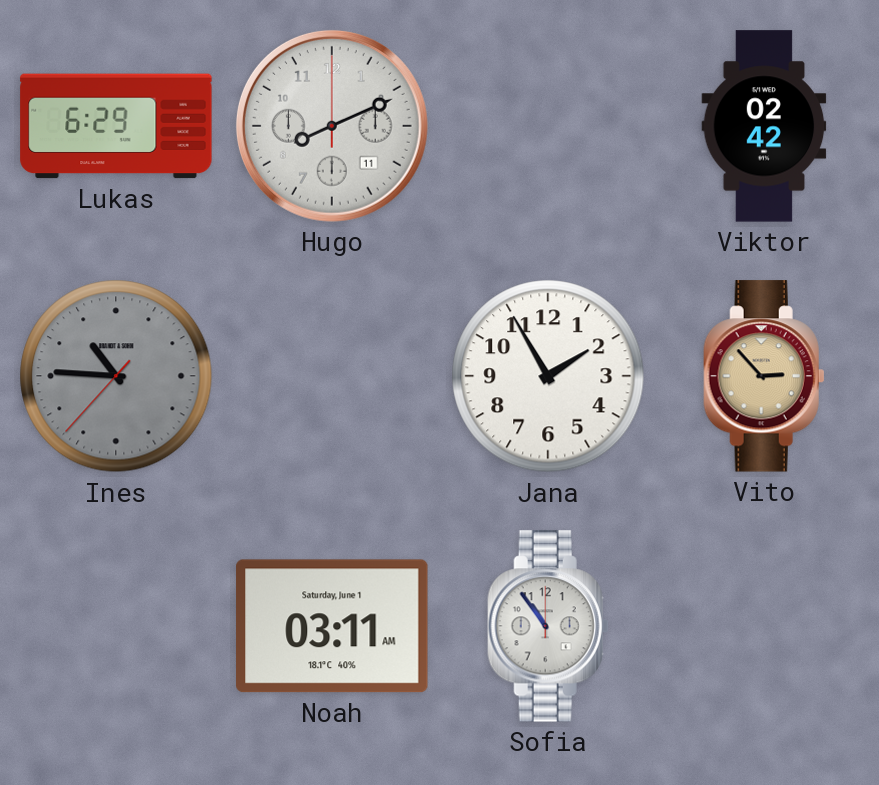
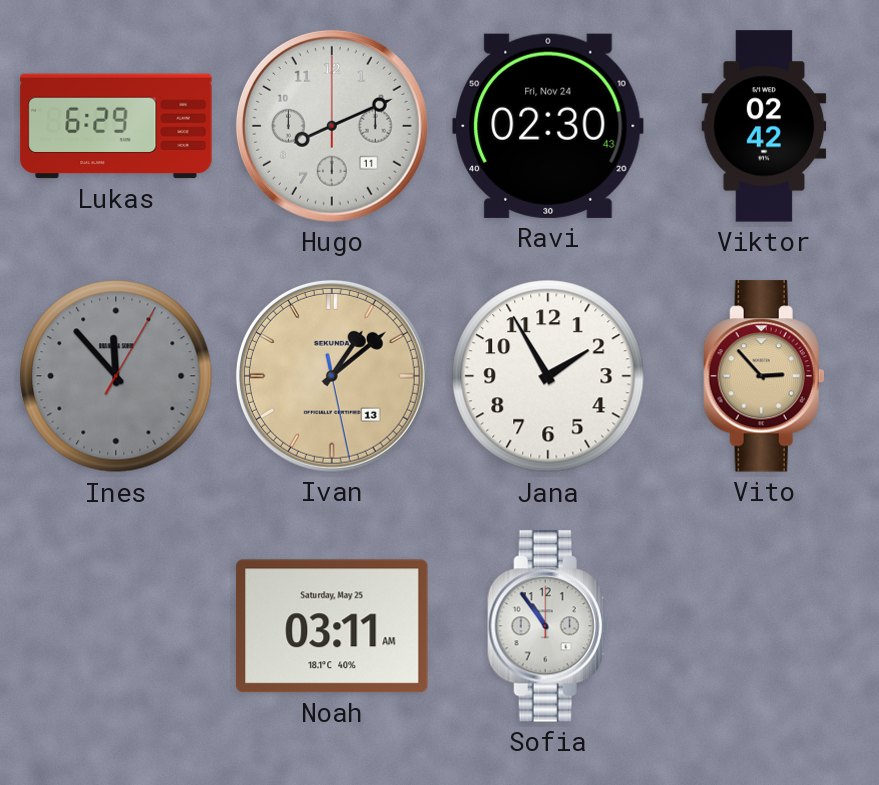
Ravi: none -> 02:30
Ines: 10:45 -> 11:53
Ivan: none -> 1:08
Noah date: Saturday, June 1 -> Saturday, May 25
